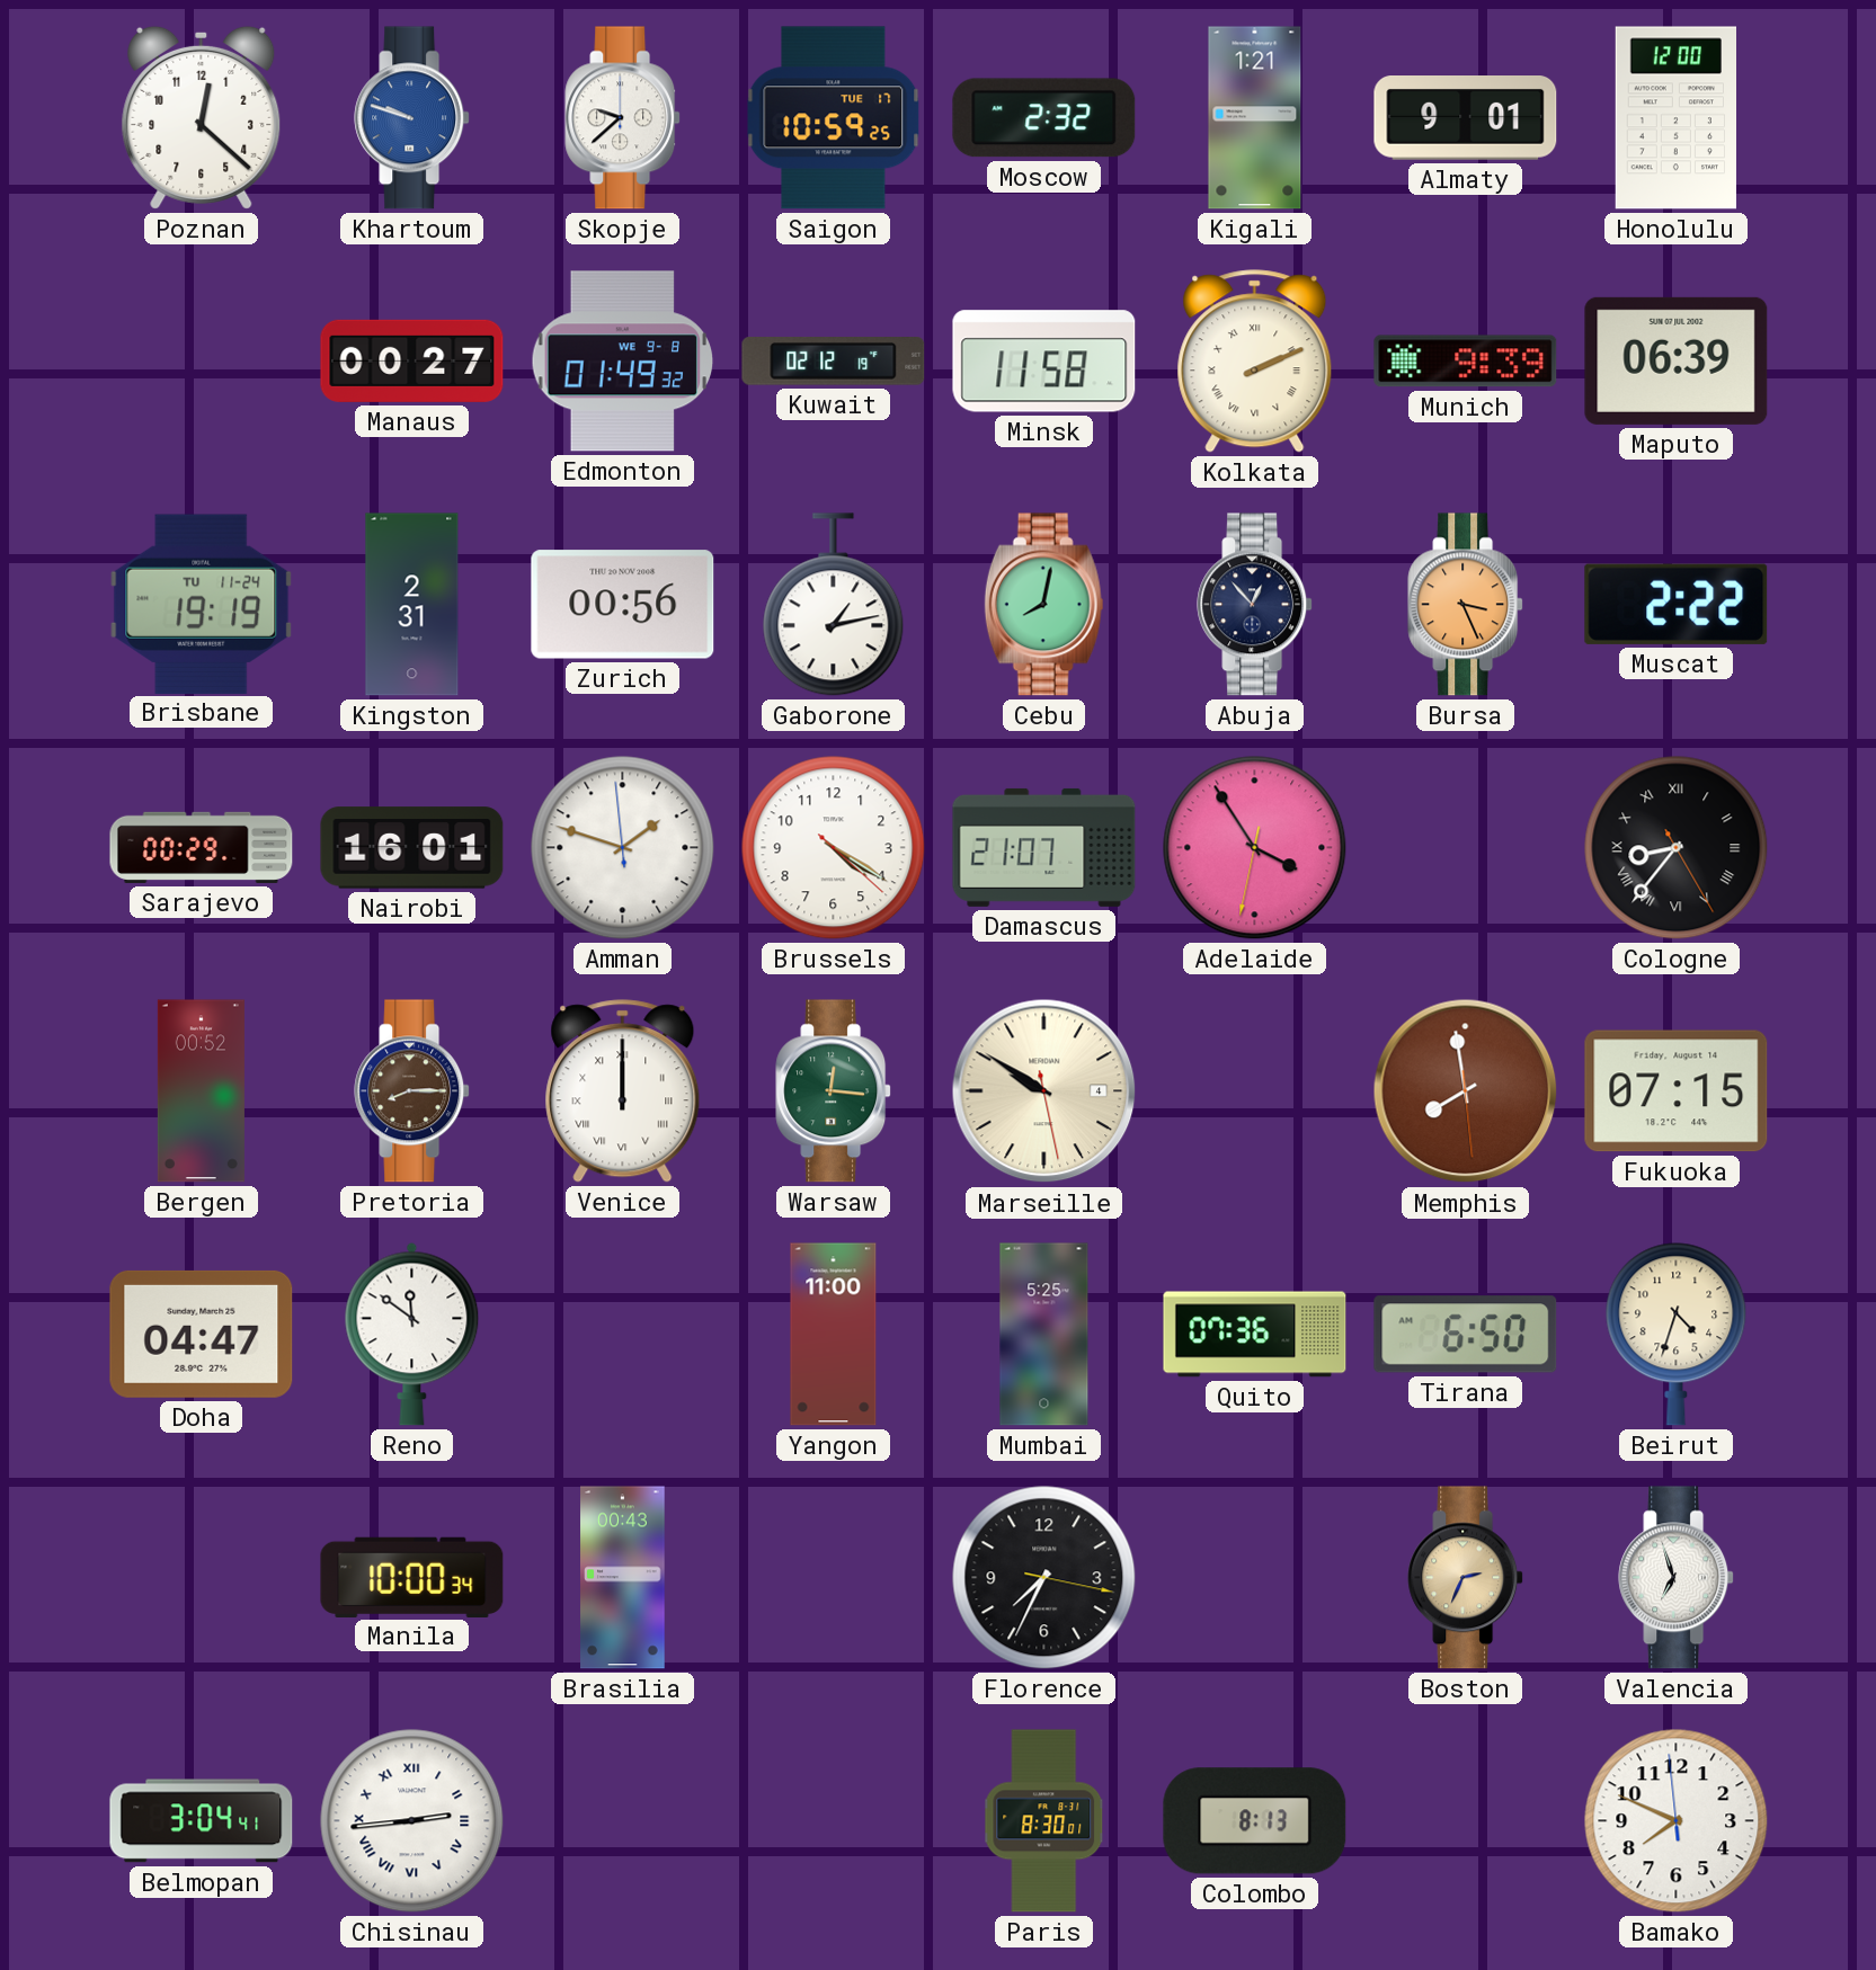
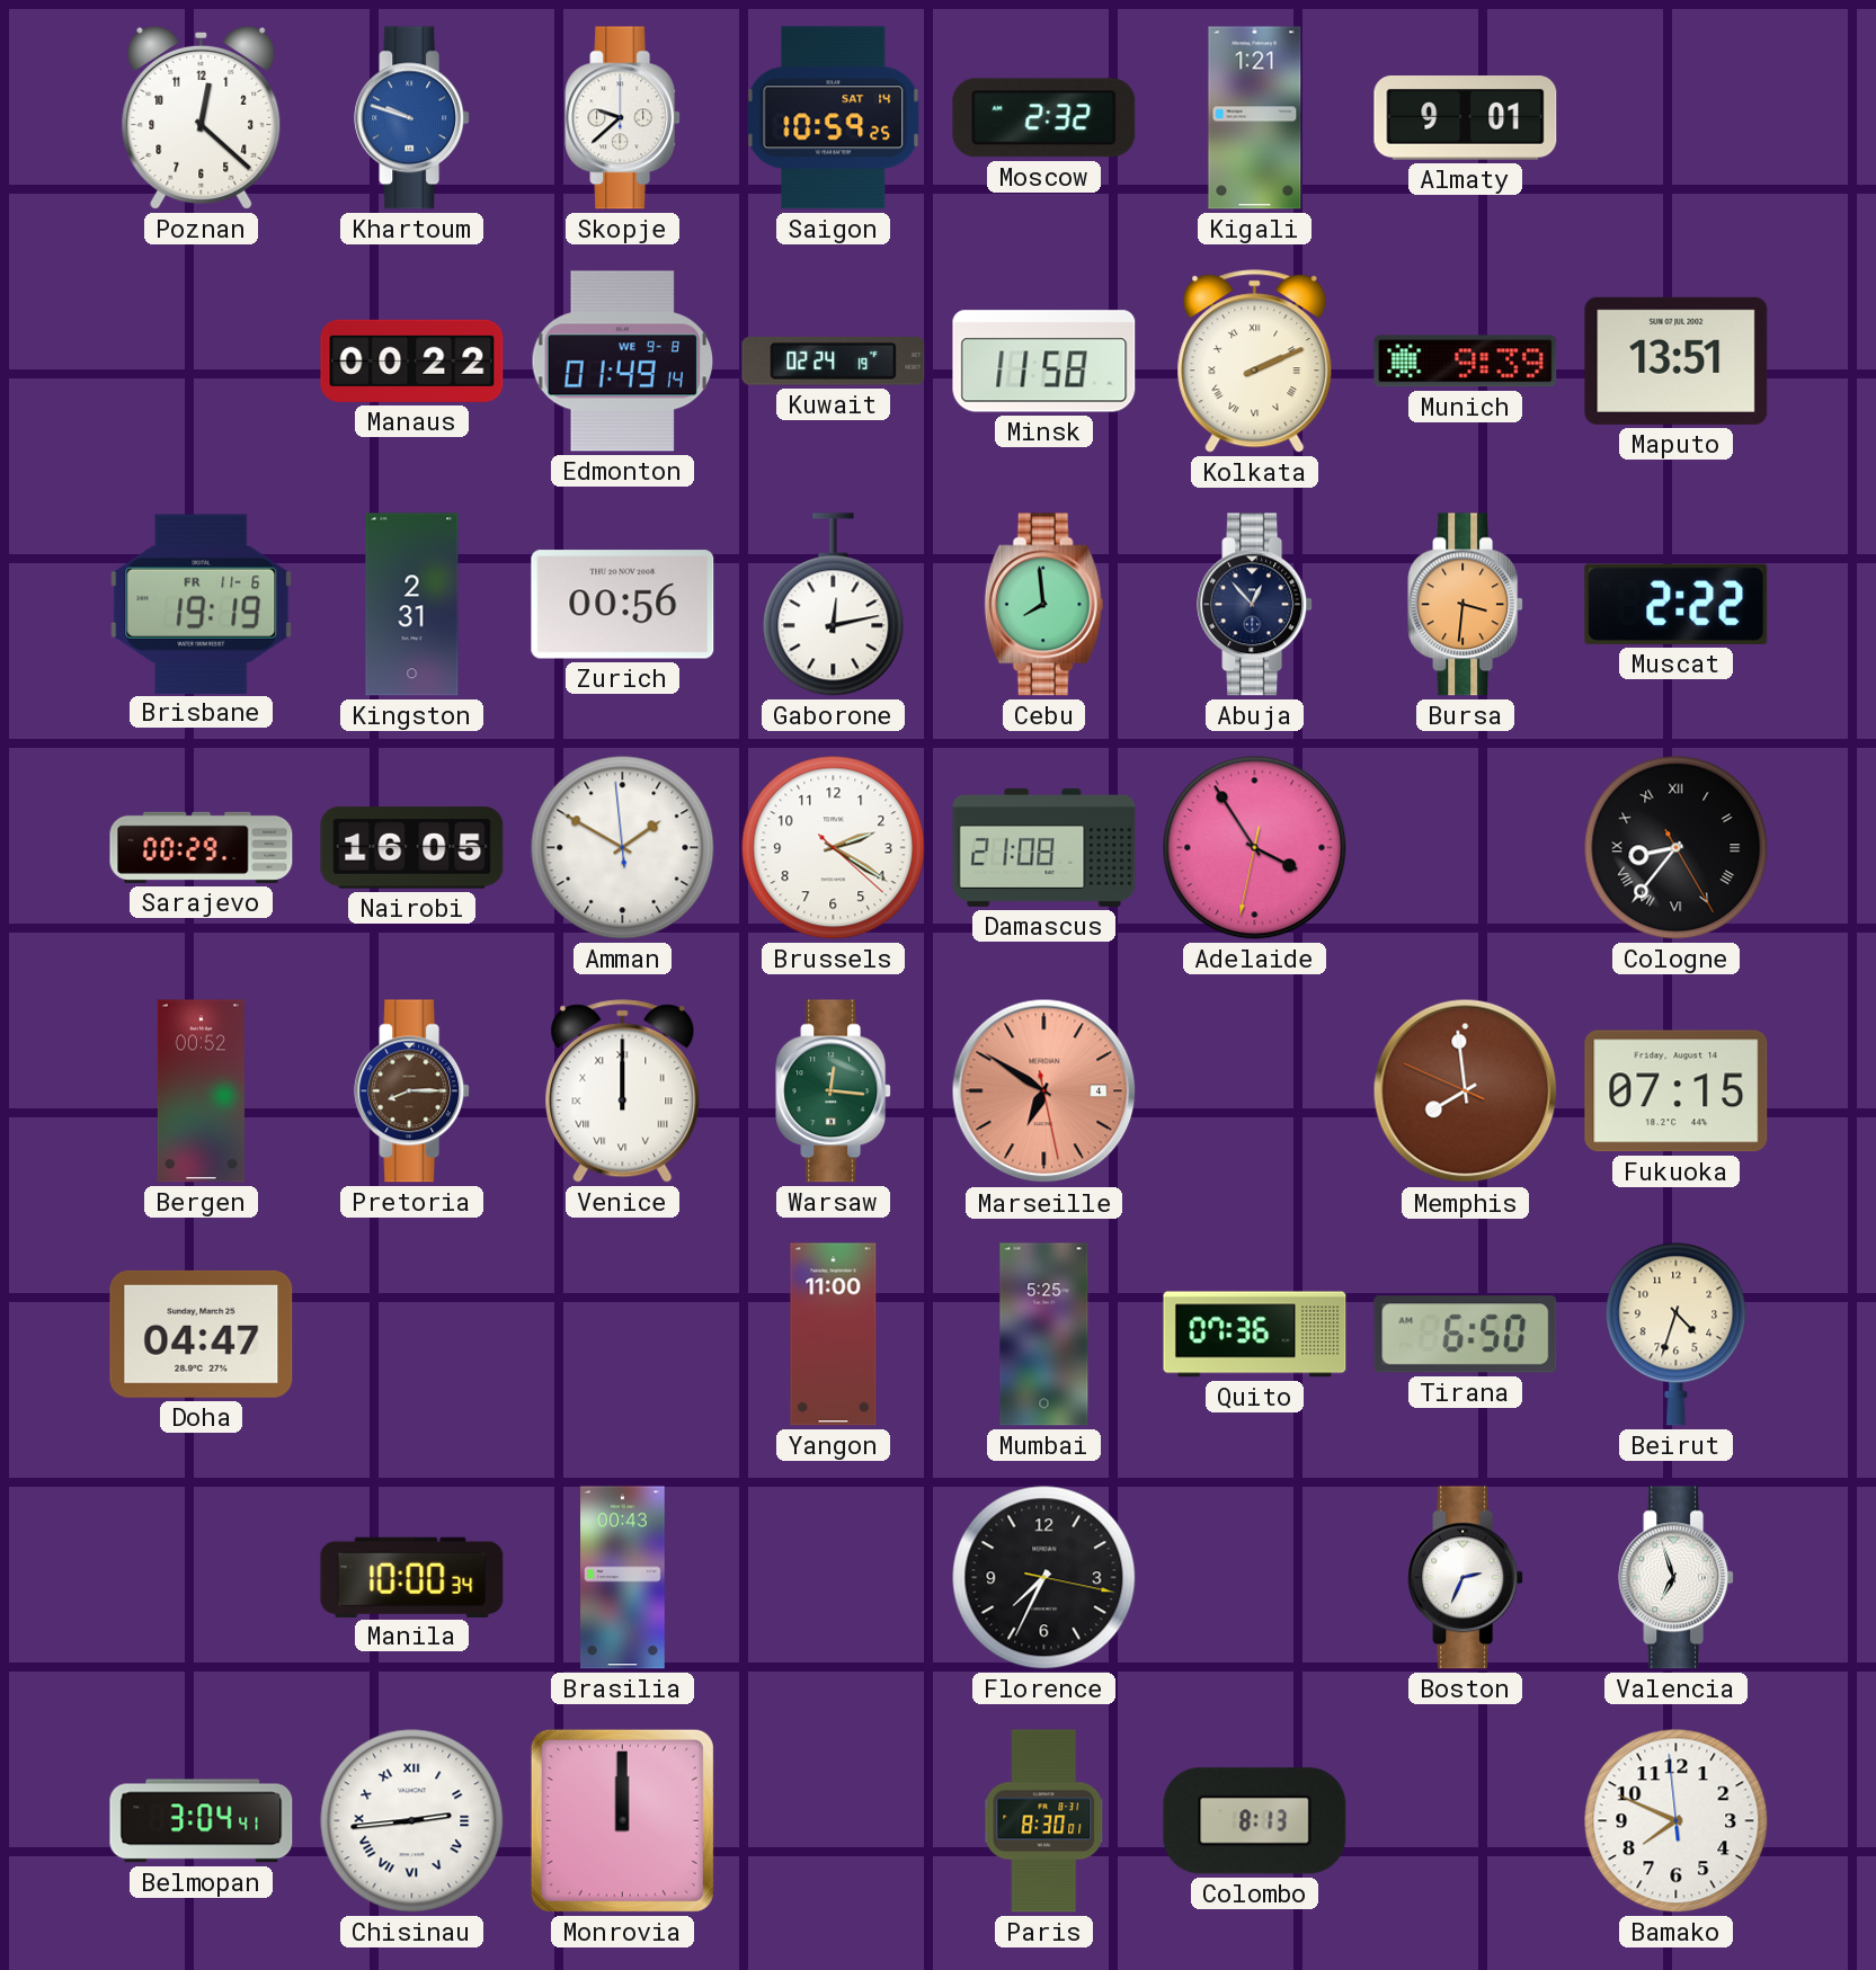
Saigon date: TUE 17 -> SAT 14
Honolulu: 12:00 -> none
Manaus: 00:27 -> 00:22
Edmonton: 01:49:32 -> 01:49:14
Kuwait: 02:12 -> 02:24
Maputo: 06:39 -> 13:51
Brisbane date: TU 11-24 -> FR 11-6
Gaborone: 1:13 -> 12:13
Cebu: 8:02 -> 7:59
Bursa: 3:26 -> 3:31
Nairobi: 16:01 -> 16:05
Amman: 1:47 -> 1:49
Brussels: 4:20 -> 2:20
Damascus: 21:07 -> 21:08
Marseille: 9:50 -> 6:50
Marseille dial: cream -> salmon
Memphis: 7:58:29 -> 7:58:49
Reno: 11:51 -> none
Boston dial: champagne -> white
Monrovia: none -> 12:00
